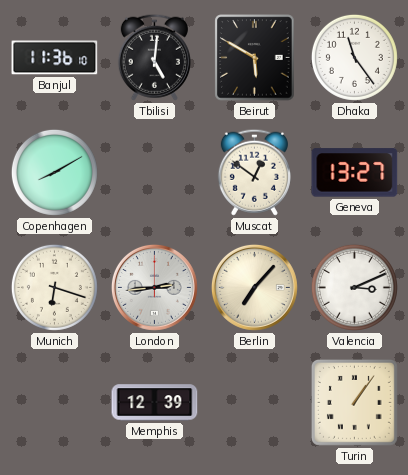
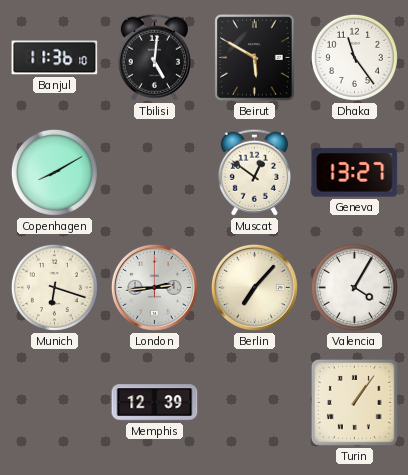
Valencia: 3:11 -> 4:05
